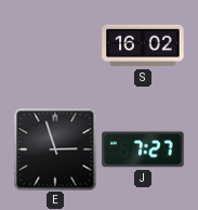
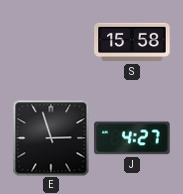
S: 16:02 -> 15:58
J: 7:27 -> 4:27
